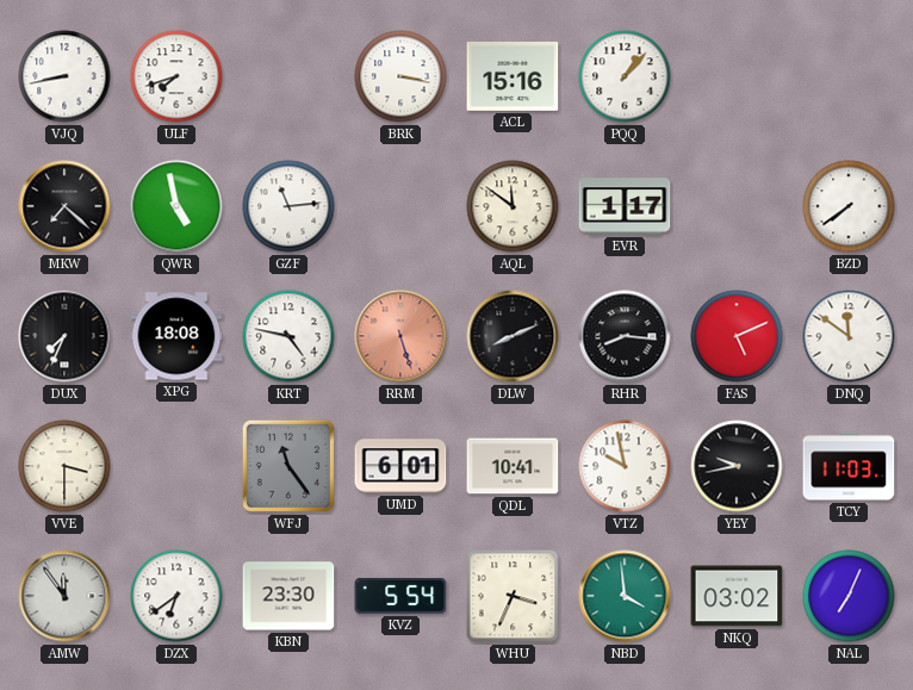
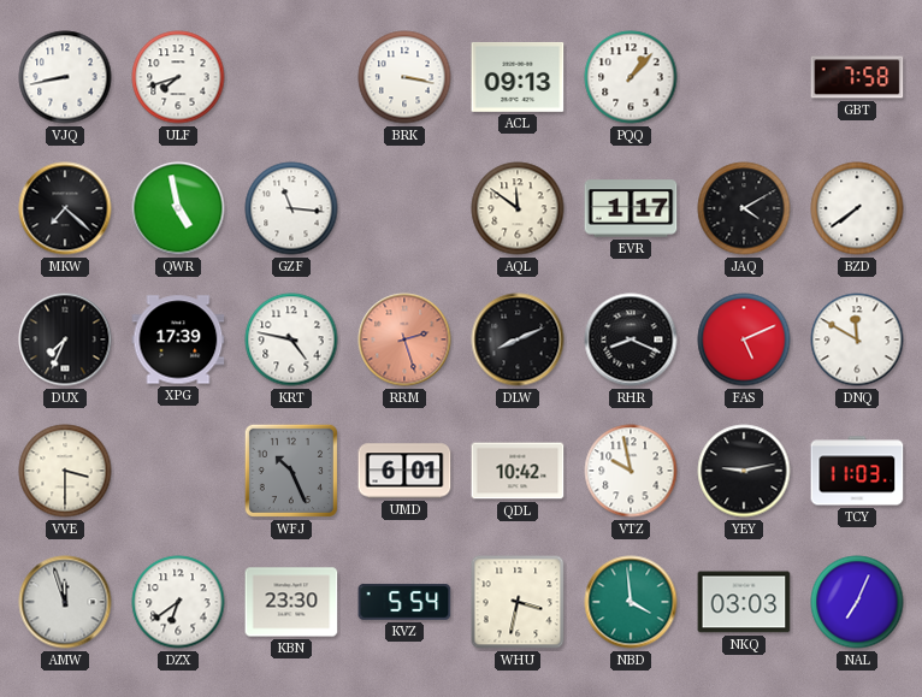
ACL: 15:16 -> 09:13
GBT: none -> 7:58
GZF: 11:14 -> 11:16
JAQ: none -> 4:10
XPG: 18:08 -> 17:39
RRM: 5:27 -> 2:27
RHR: 8:16 -> 8:19
DNQ: 11:51 -> 11:50
WFJ: 11:24 -> 10:26
QDL: 10:41 -> 10:42
YEY: 9:43 -> 9:13
AMW: 11:54 -> 11:57
WHU: 3:34 -> 3:32
NKQ: 03:02 -> 03:03
